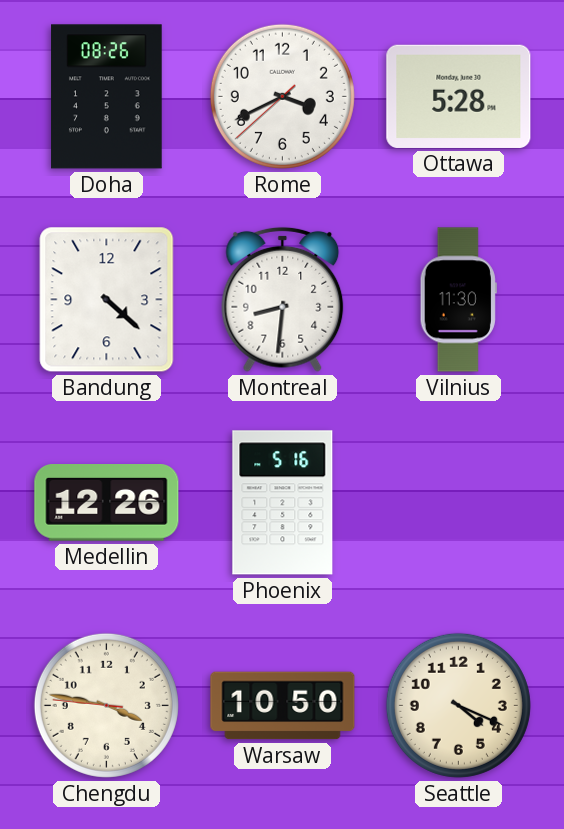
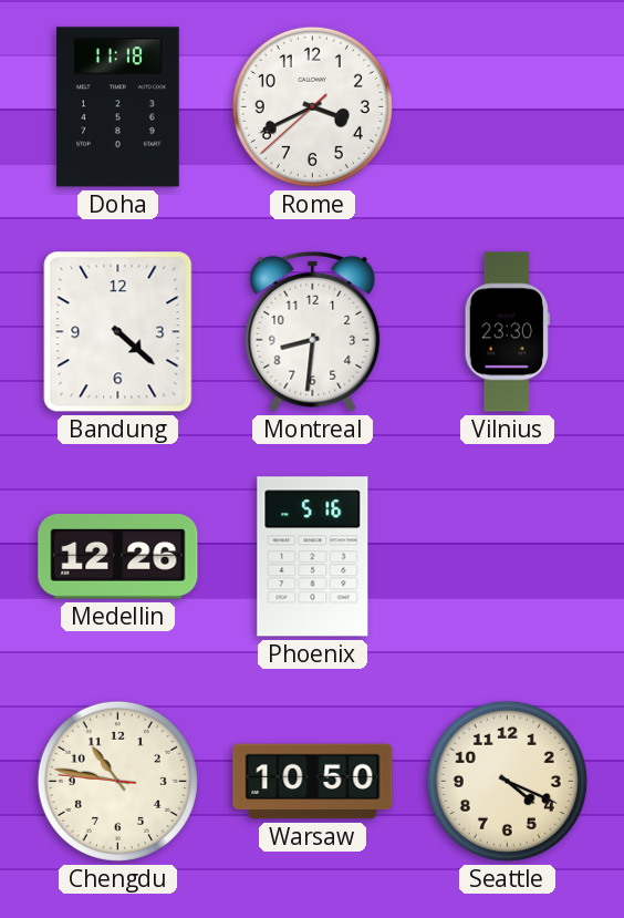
Doha: 08:26 -> 11:18
Ottawa: 5:28 -> none
Vilnius: 11:30 -> 23:30
Chengdu: 3:46 -> 10:46
